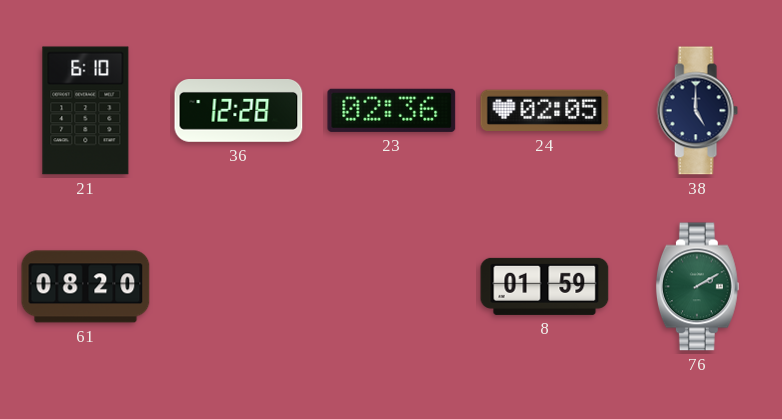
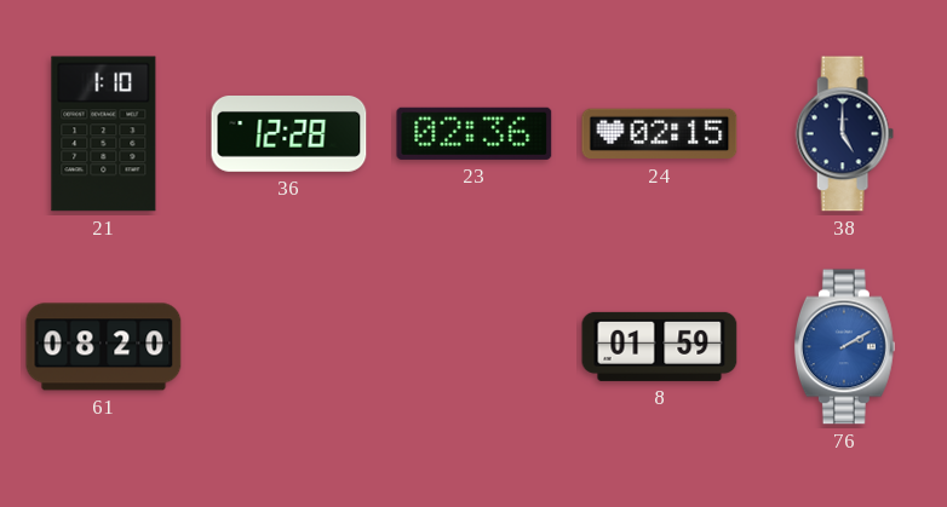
21: 6:10 -> 1:10
24: 02:05 -> 02:15
76 dial: green -> blue
